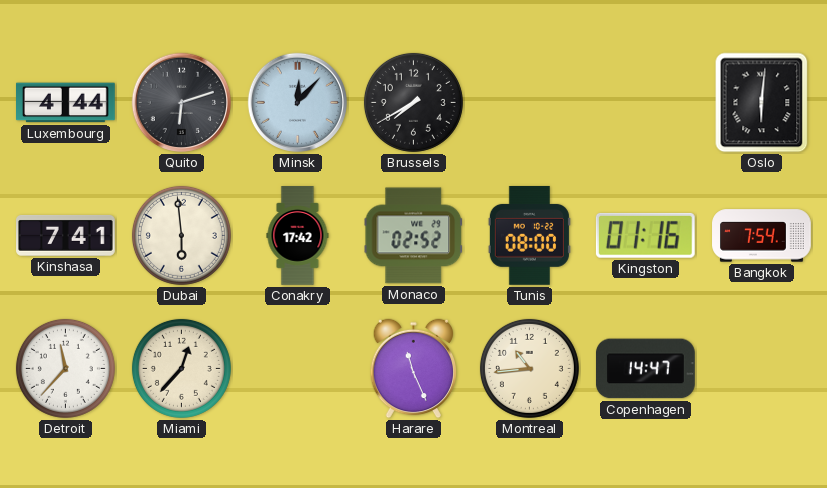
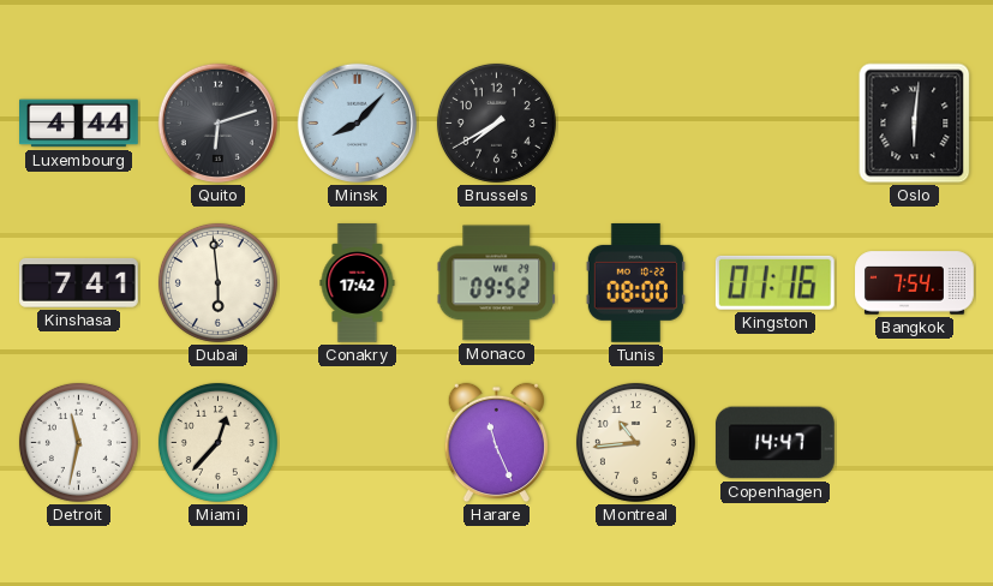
Minsk: 12:07 -> 8:07
Monaco: 02:52 -> 09:52
Detroit: 11:37 -> 11:32
